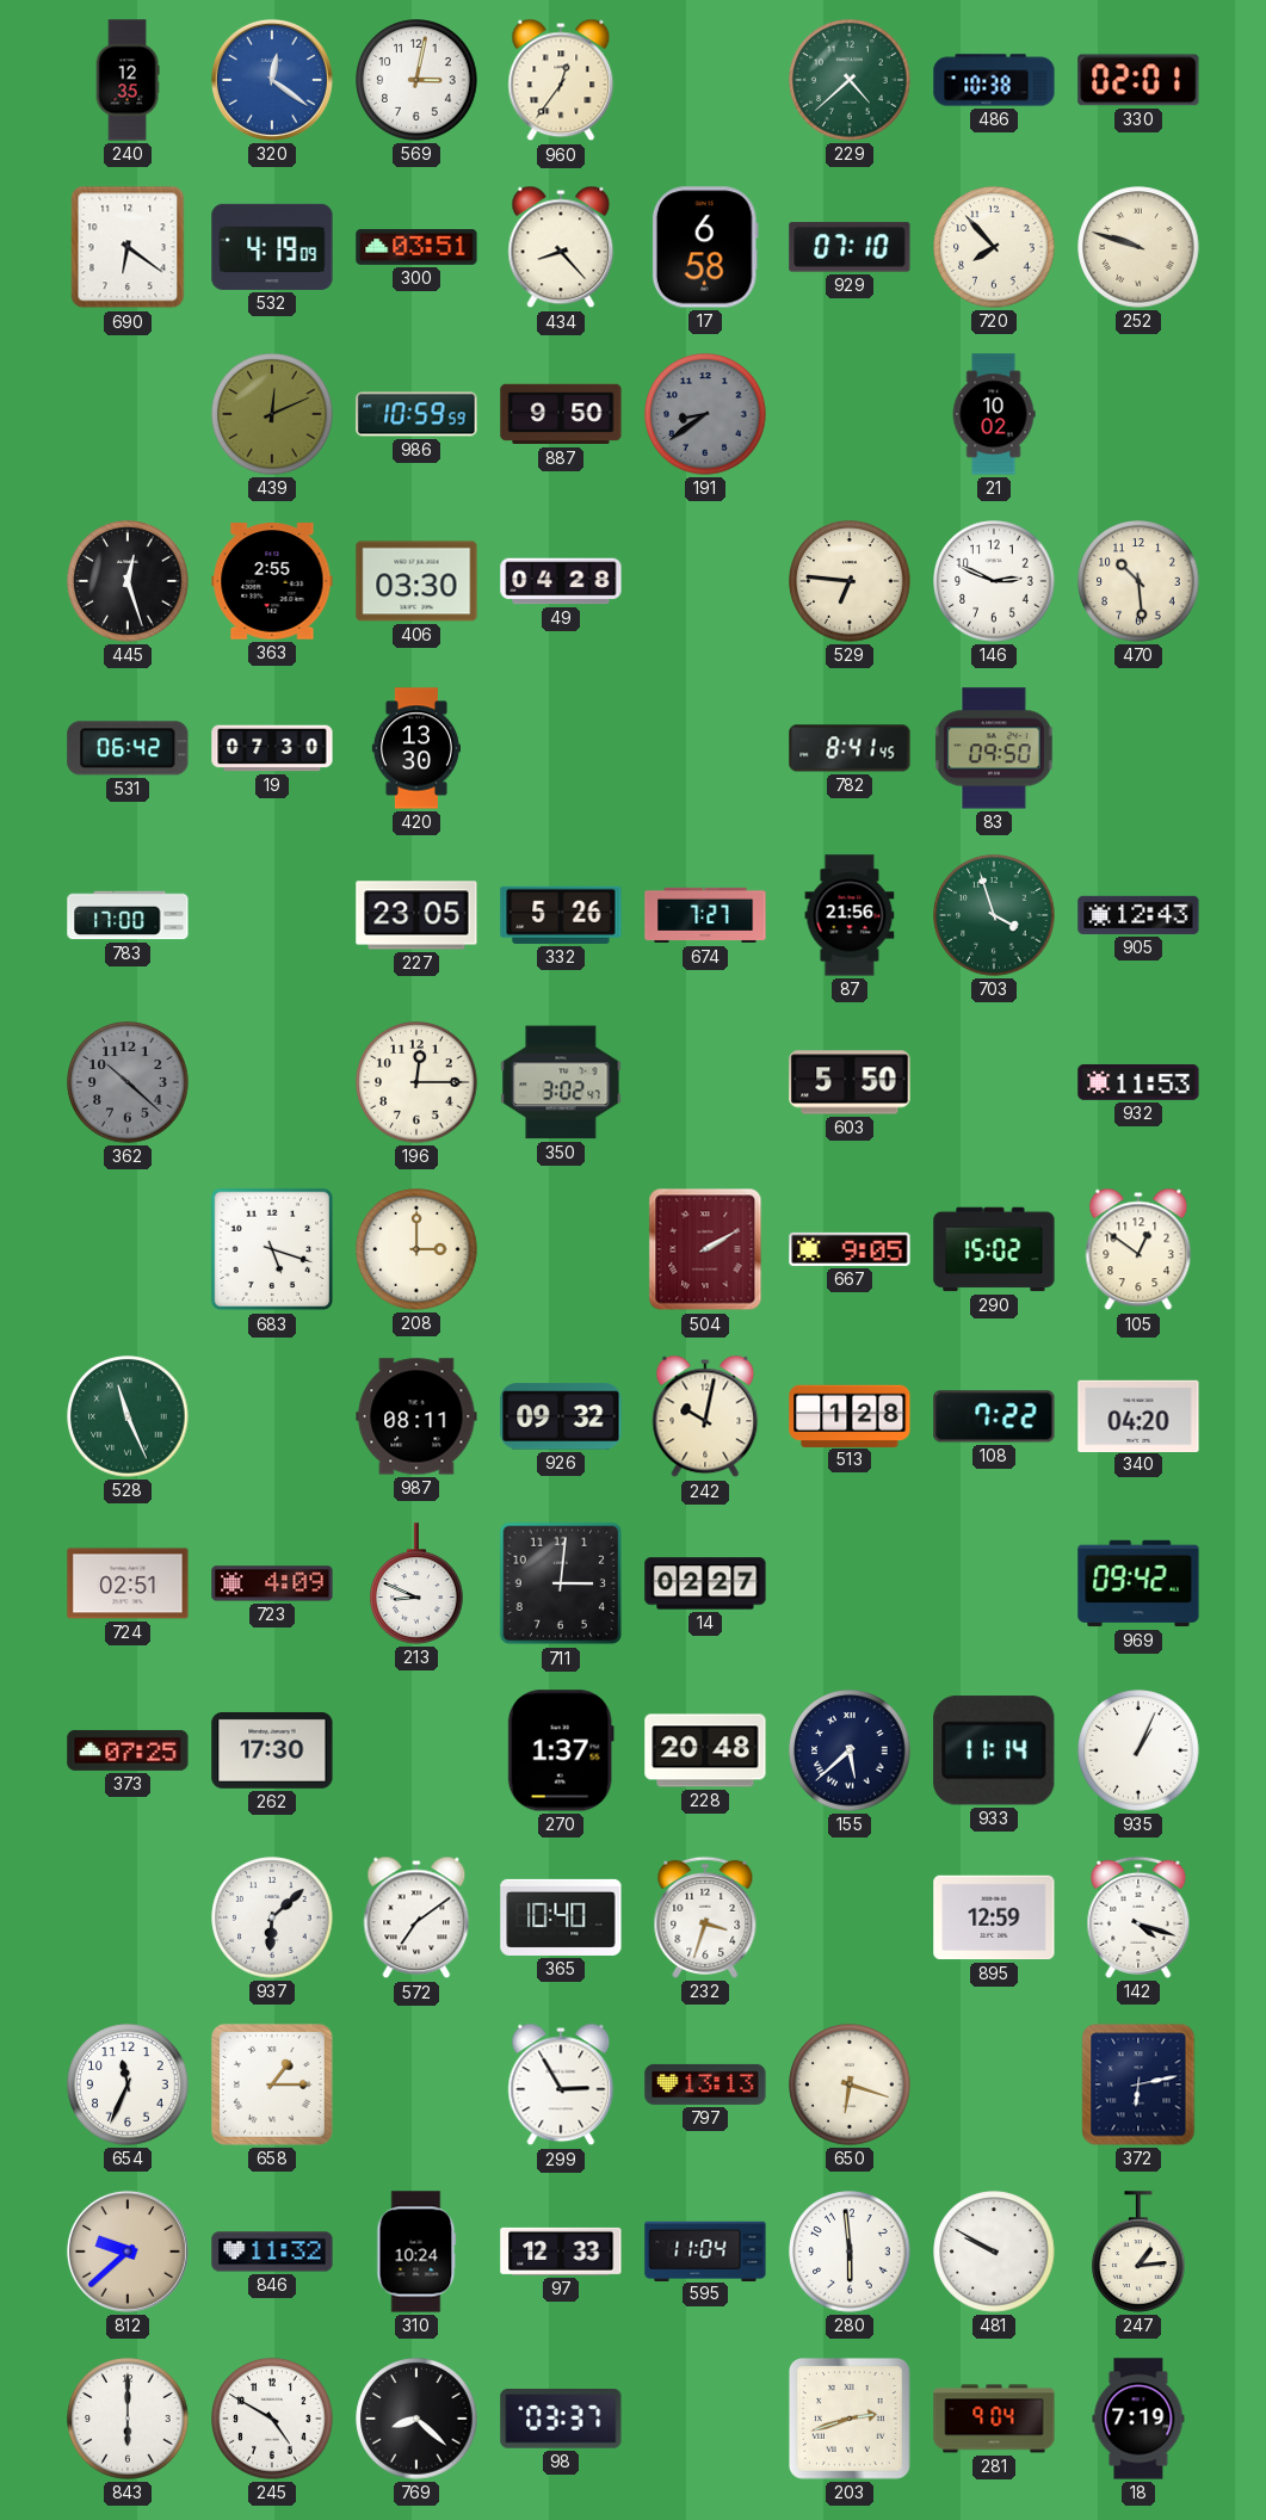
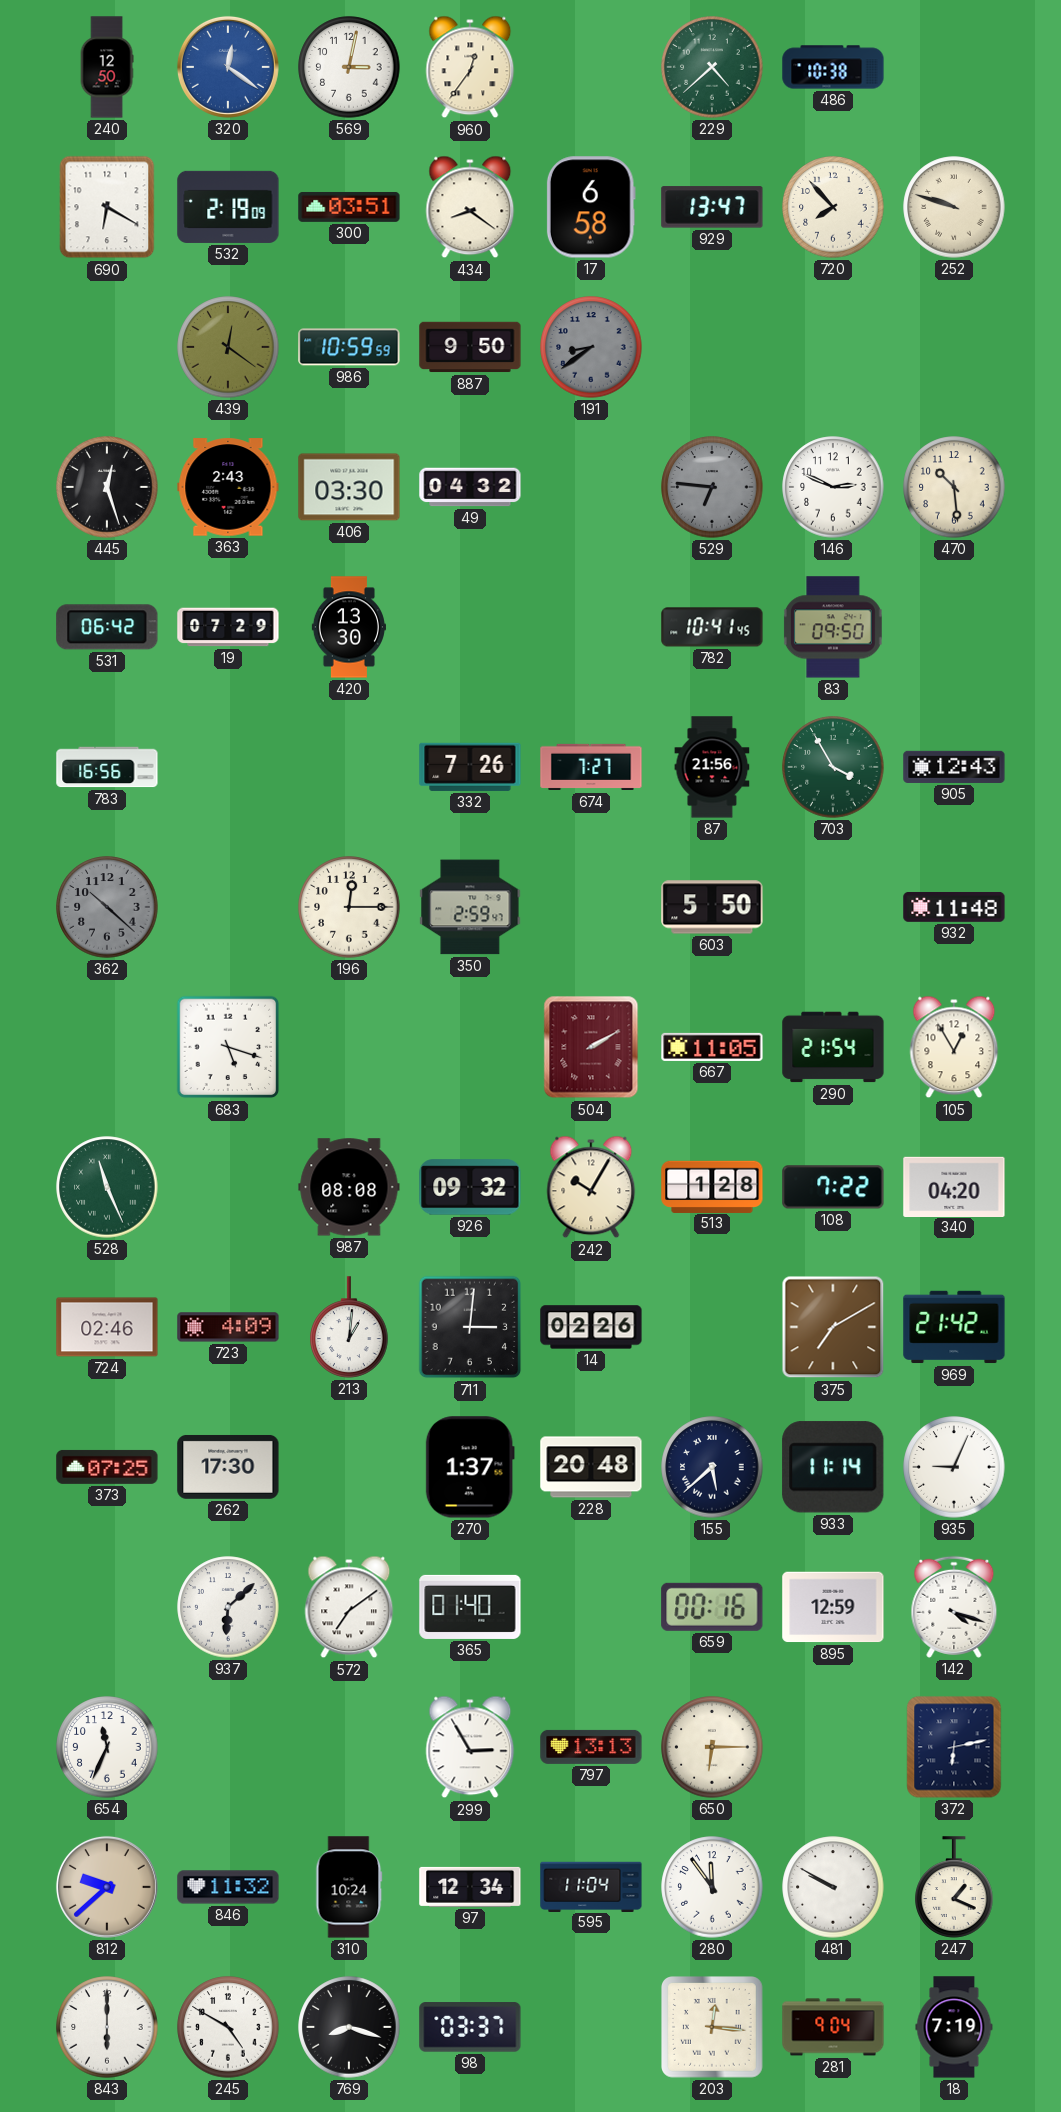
240: 12:35 -> 12:50
330: 02:01 -> none
690: 6:21 -> 6:20
532: 4:19 -> 2:19
434: 8:23 -> 8:21
929: 07:10 -> 13:47
439: 12:11 -> 12:21
21: 10:02 -> none
363: 2:55 -> 2:43
49: 04:28 -> 04:32
529 dial: cream -> grey
19: 07:30 -> 07:29
782: 8:41 -> 10:41
783: 17:00 -> 16:56
227: 23:05 -> none
332: 5:26 -> 7:26
703: 3:57 -> 3:55
350: 3:02 -> 2:59
932: 11:53 -> 11:48
208: 3:00 -> none
667: 9:05 -> 11:05
290: 15:02 -> 21:54
105: 12:51 -> 12:55
987: 08:11 -> 08:08
242: 10:02 -> 10:05
724: 02:51 -> 02:46
213: 8:49 -> 1:01
14: 02:27 -> 02:26
375: none -> 7:10
969: 09:42 -> 21:42
935: 1:04 -> 9:04
365: 10:40 -> 01:40
232: 3:33 -> none
659: none -> 00:16
658: 1:15 -> none
650: 6:18 -> 6:15
97: 12:33 -> 12:34
280: 5:59 -> 11:54
247: 1:14 -> 1:19
769: 8:22 -> 8:18
203: 2:42 -> 12:16
